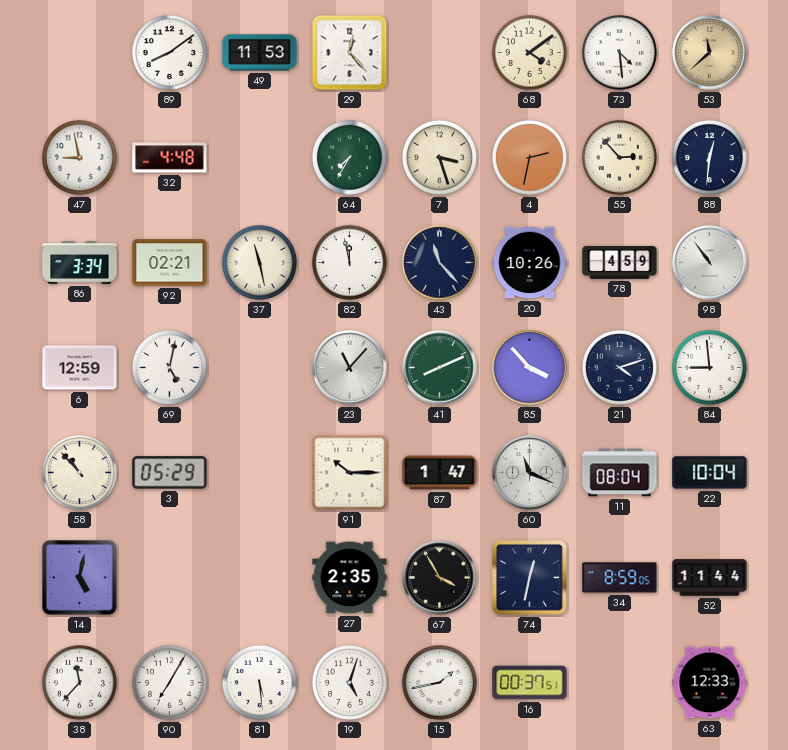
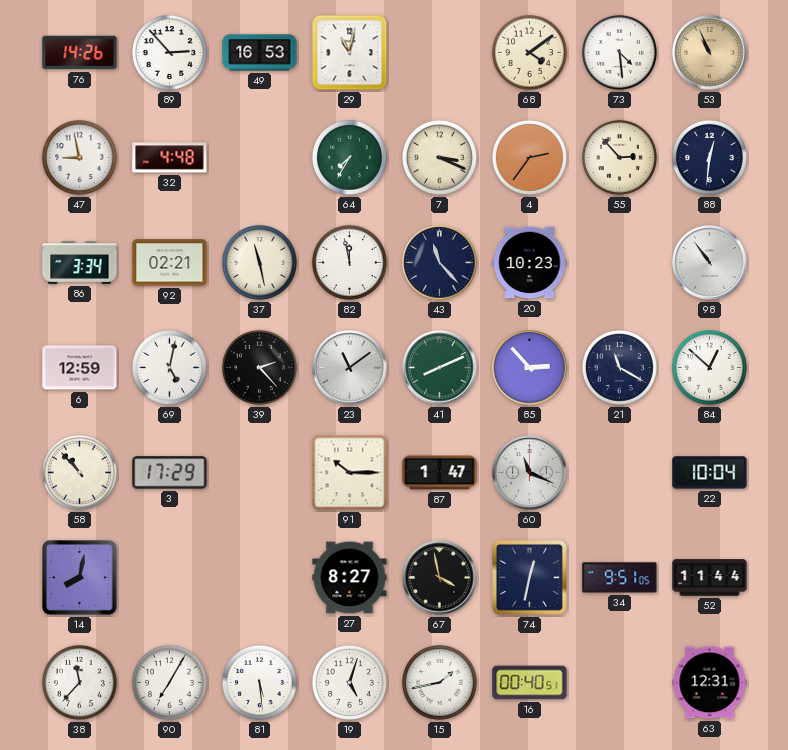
76: none -> 14:26
89: 8:09 -> 2:53
49: 11:53 -> 16:53
29: 12:23 -> 11:02
53: 11:38 -> 10:56
7: 3:27 -> 3:19
4: 2:32 -> 2:36
20: 10:26 -> 10:23
78: 4:59 -> none
39: none -> 2:23
23: 11:07 -> 11:09
85: 3:53 -> 2:53
21: 4:12 -> 11:20
84: 8:59 -> 12:52
3: 05:29 -> 17:29
11: 08:04 -> none
14: 5:02 -> 8:02
27: 2:35 -> 8:27
67: 3:55 -> 3:58
34: 8:59 -> 9:51
16: 00:37 -> 00:40
63: 12:33 -> 12:31
